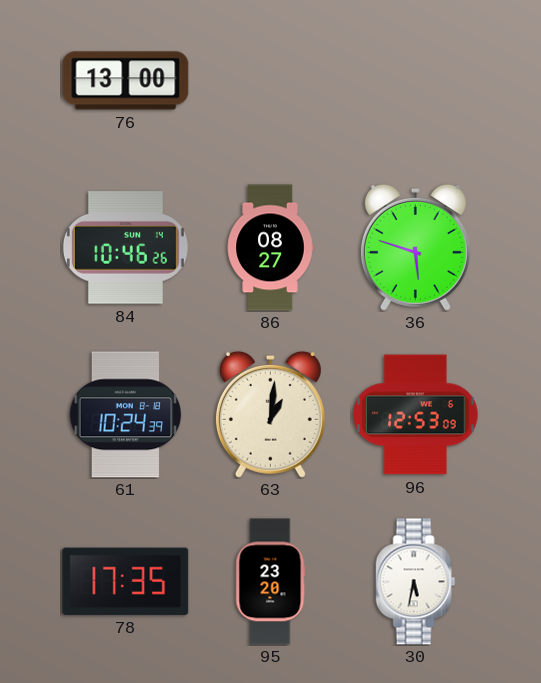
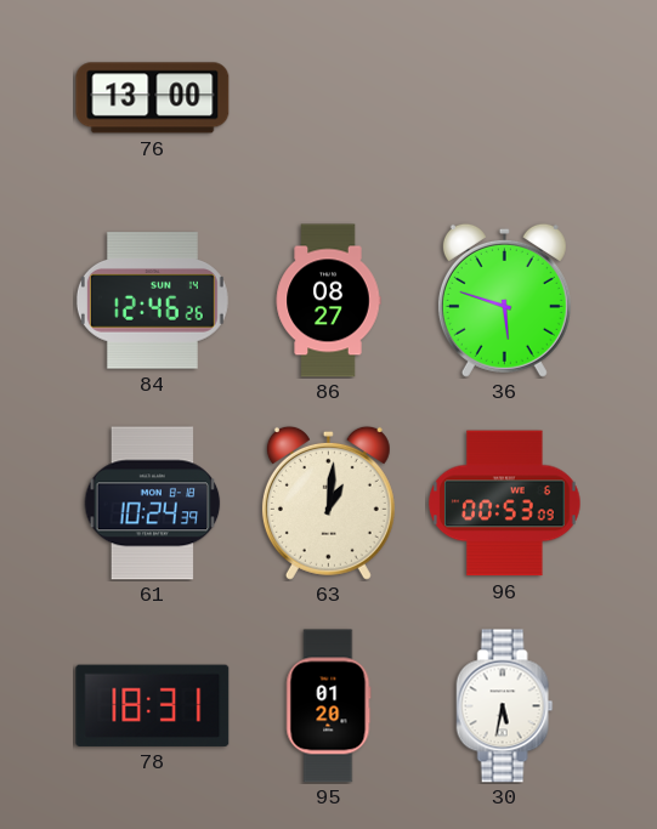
84: 10:46 -> 12:46
96: 12:53 -> 00:53
78: 17:35 -> 18:31
95: 23:20 -> 01:20
